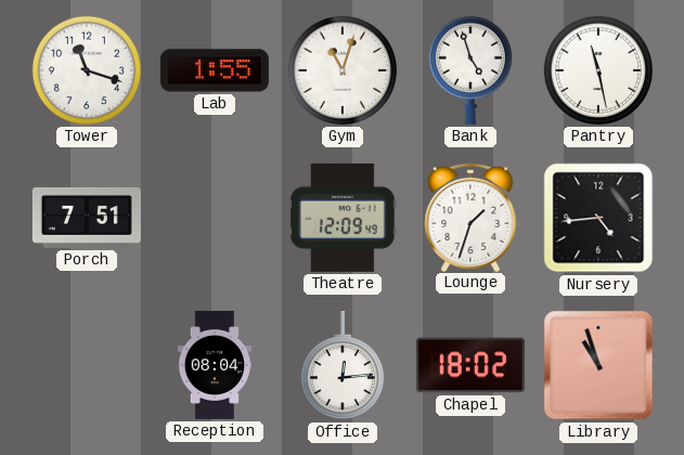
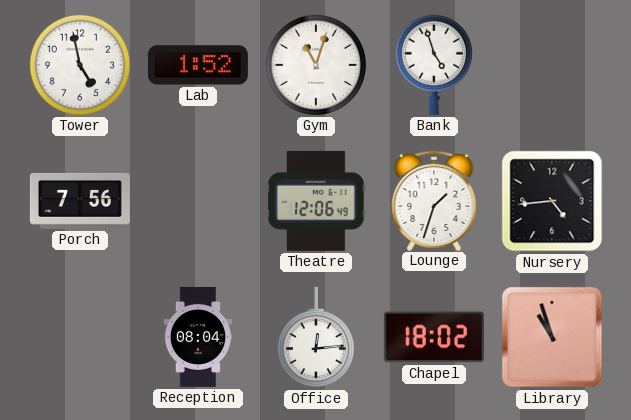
Tower: 11:18 -> 4:58
Lab: 1:55 -> 1:52
Pantry: 11:28 -> none
Porch: 7:51 -> 7:56
Theatre: 12:09 -> 12:06
